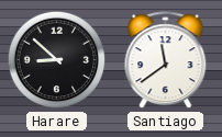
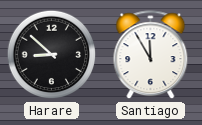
Santiago: 11:39 -> 11:55
